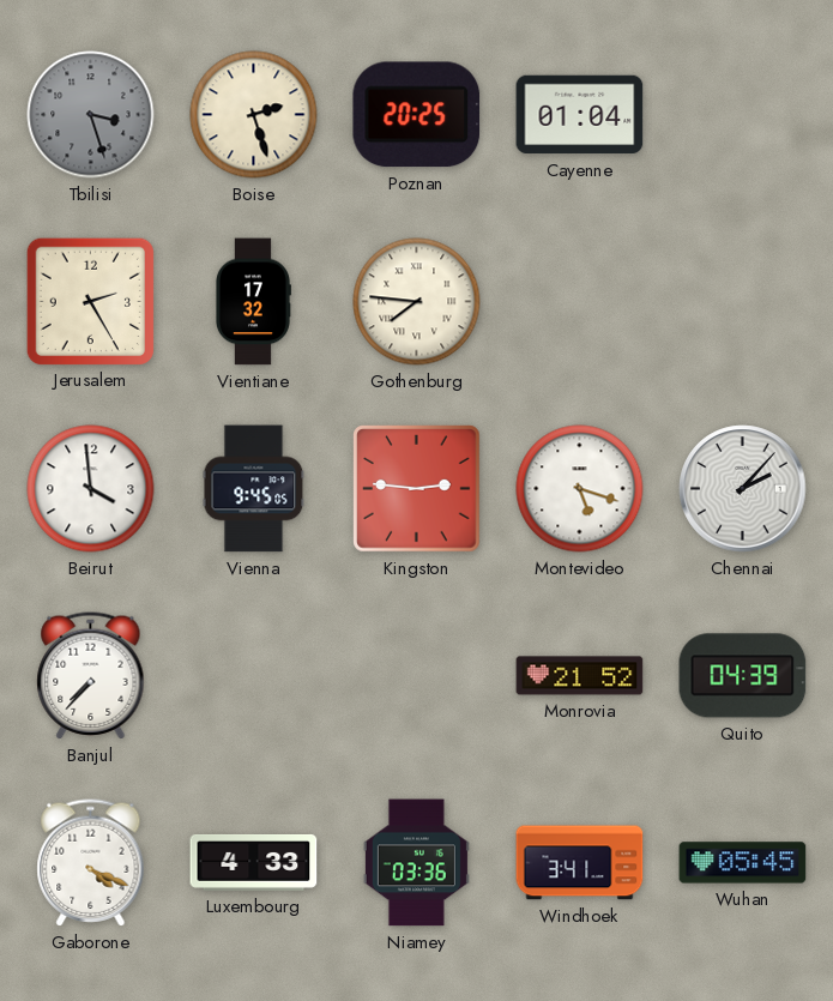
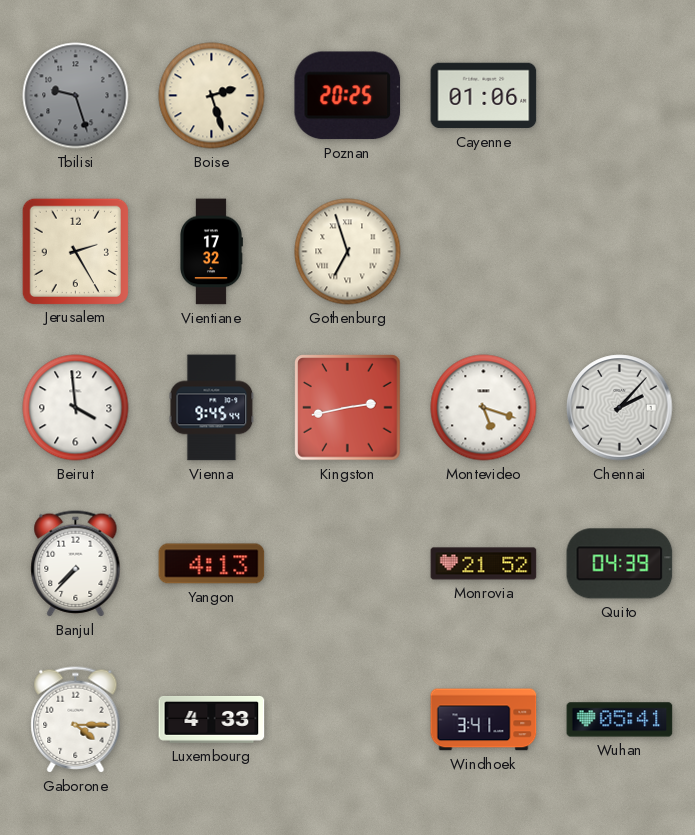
Tbilisi: 3:27 -> 9:27
Cayenne: 01:04 -> 01:06
Gothenburg: 7:46 -> 6:57
Vienna: 9:45:05 -> 9:45:44
Kingston: 2:46 -> 2:43
Yangon: none -> 4:13
Gaborone: 4:19 -> 4:15
Niamey: 03:36 -> none
Wuhan: 05:45 -> 05:41
